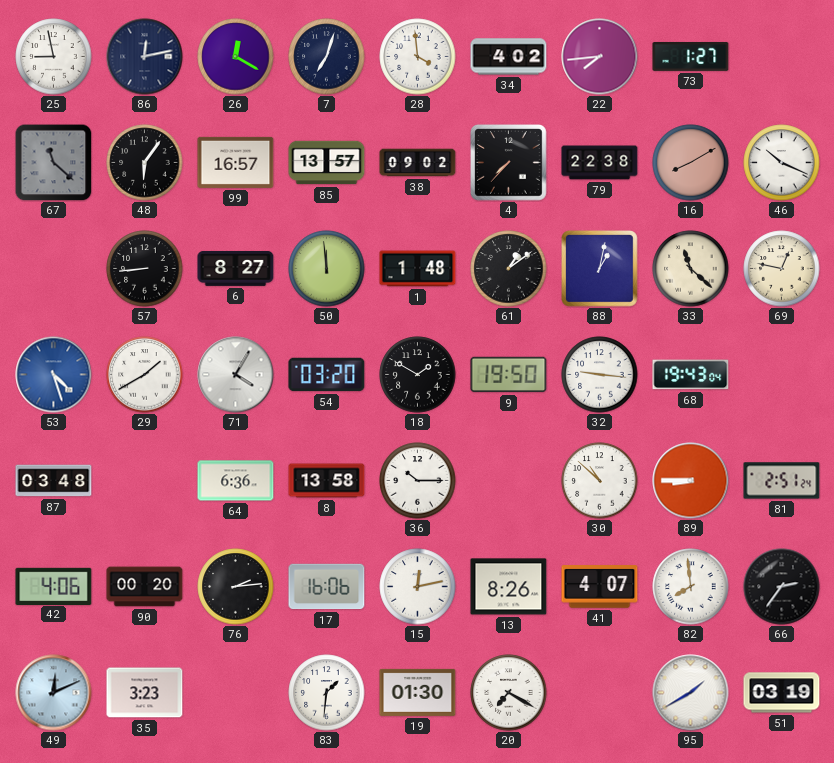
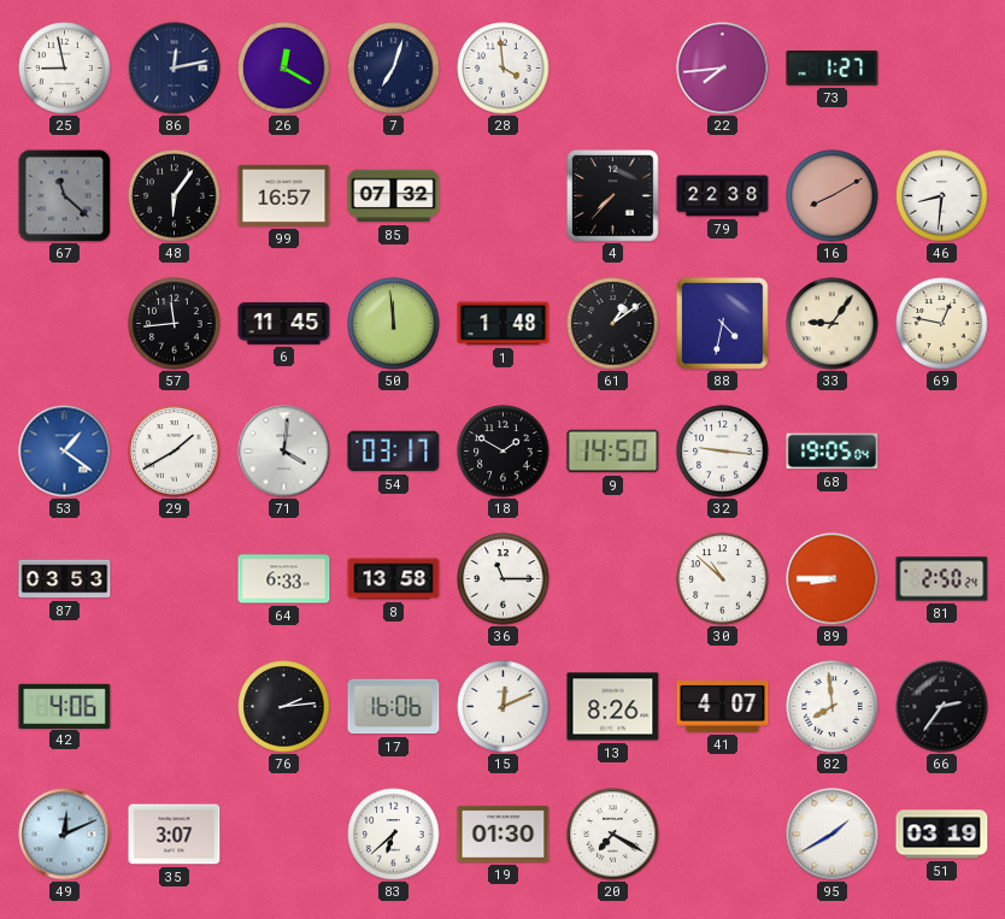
34: 4:02 -> none
85: 13:57 -> 07:32
38: 09:02 -> none
46: 10:19 -> 8:31
57: 8:44 -> 11:44
6: 8:27 -> 11:45
88: 1:02 -> 4:32
33: 11:22 -> 9:06
53: 4:27 -> 1:21
71: 4:05 -> 4:01
54: 03:20 -> 03:17
9: 19:50 -> 14:50
68: 19:43 -> 19:05
87: 03:48 -> 03:53
64: 6:36 -> 6:33
36: 10:15 -> 11:15
81: 2:51 -> 2:50
90: 00:20 -> none
15: 12:13 -> 12:11
35: 3:23 -> 3:07
83: 1:31 -> 6:38
